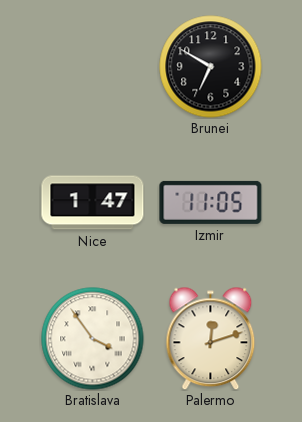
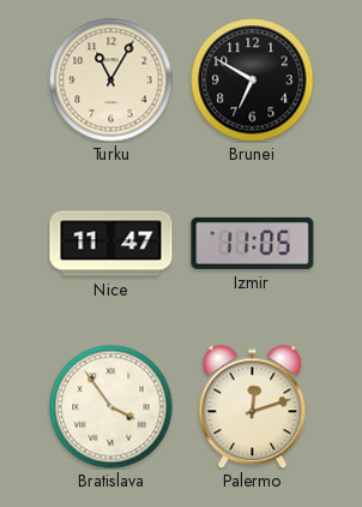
Turku: none -> 11:05
Nice: 1:47 -> 11:47
